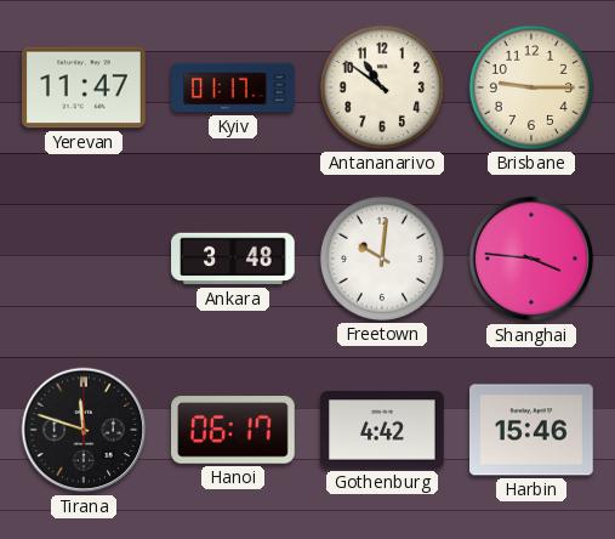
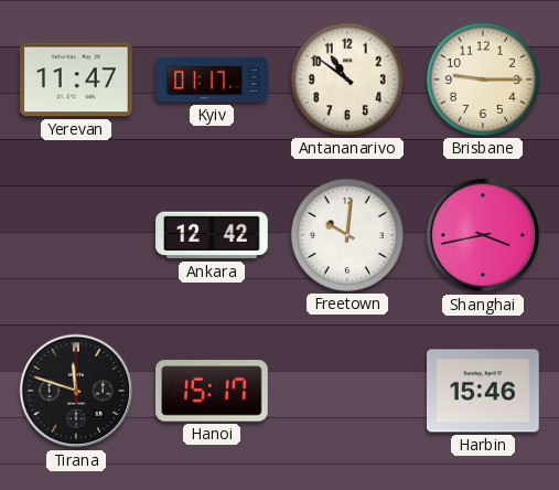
Ankara: 3:48 -> 12:42
Shanghai: 3:46 -> 3:43
Hanoi: 06:17 -> 15:17
Gothenburg: 4:42 -> none
